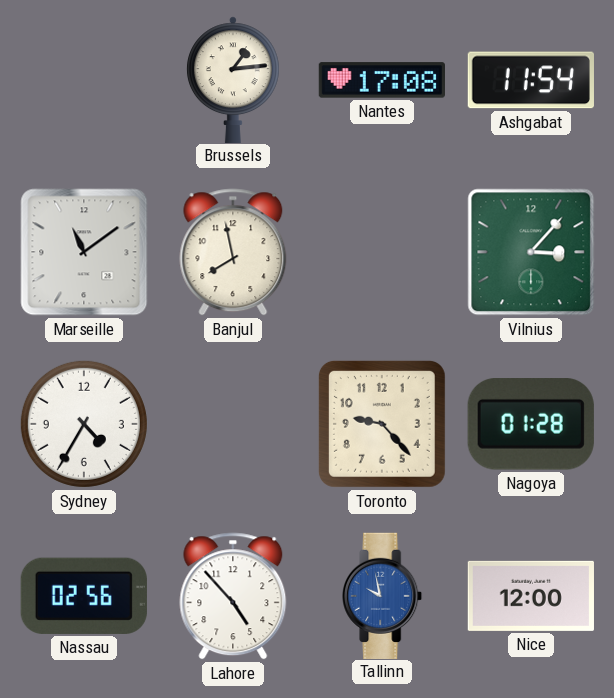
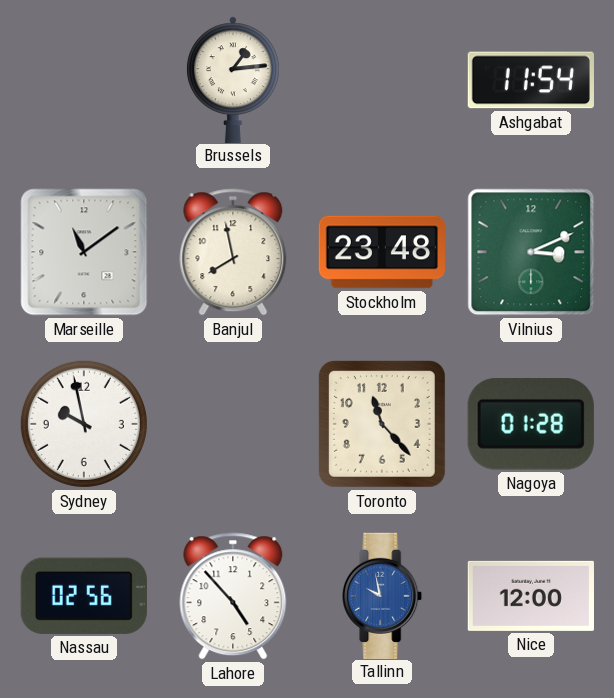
Nantes: 17:08 -> none
Stockholm: none -> 23:48
Vilnius: 3:07 -> 3:11
Sydney: 4:35 -> 9:58
Toronto: 9:23 -> 11:23
